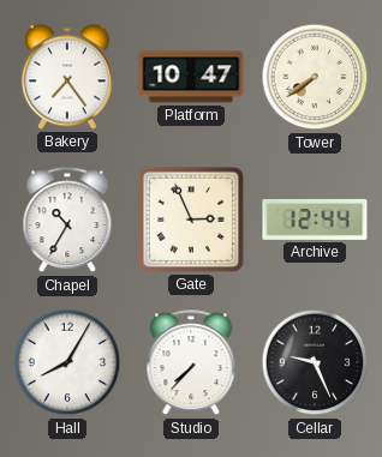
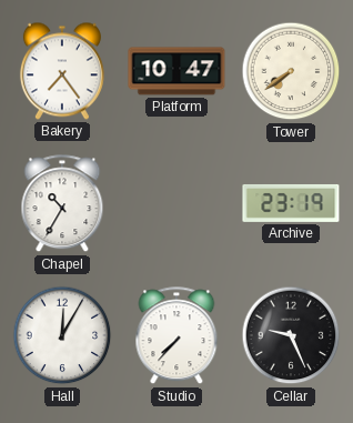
Gate: 2:56 -> none
Archive: 12:44 -> 23:19
Hall: 8:05 -> 12:05
